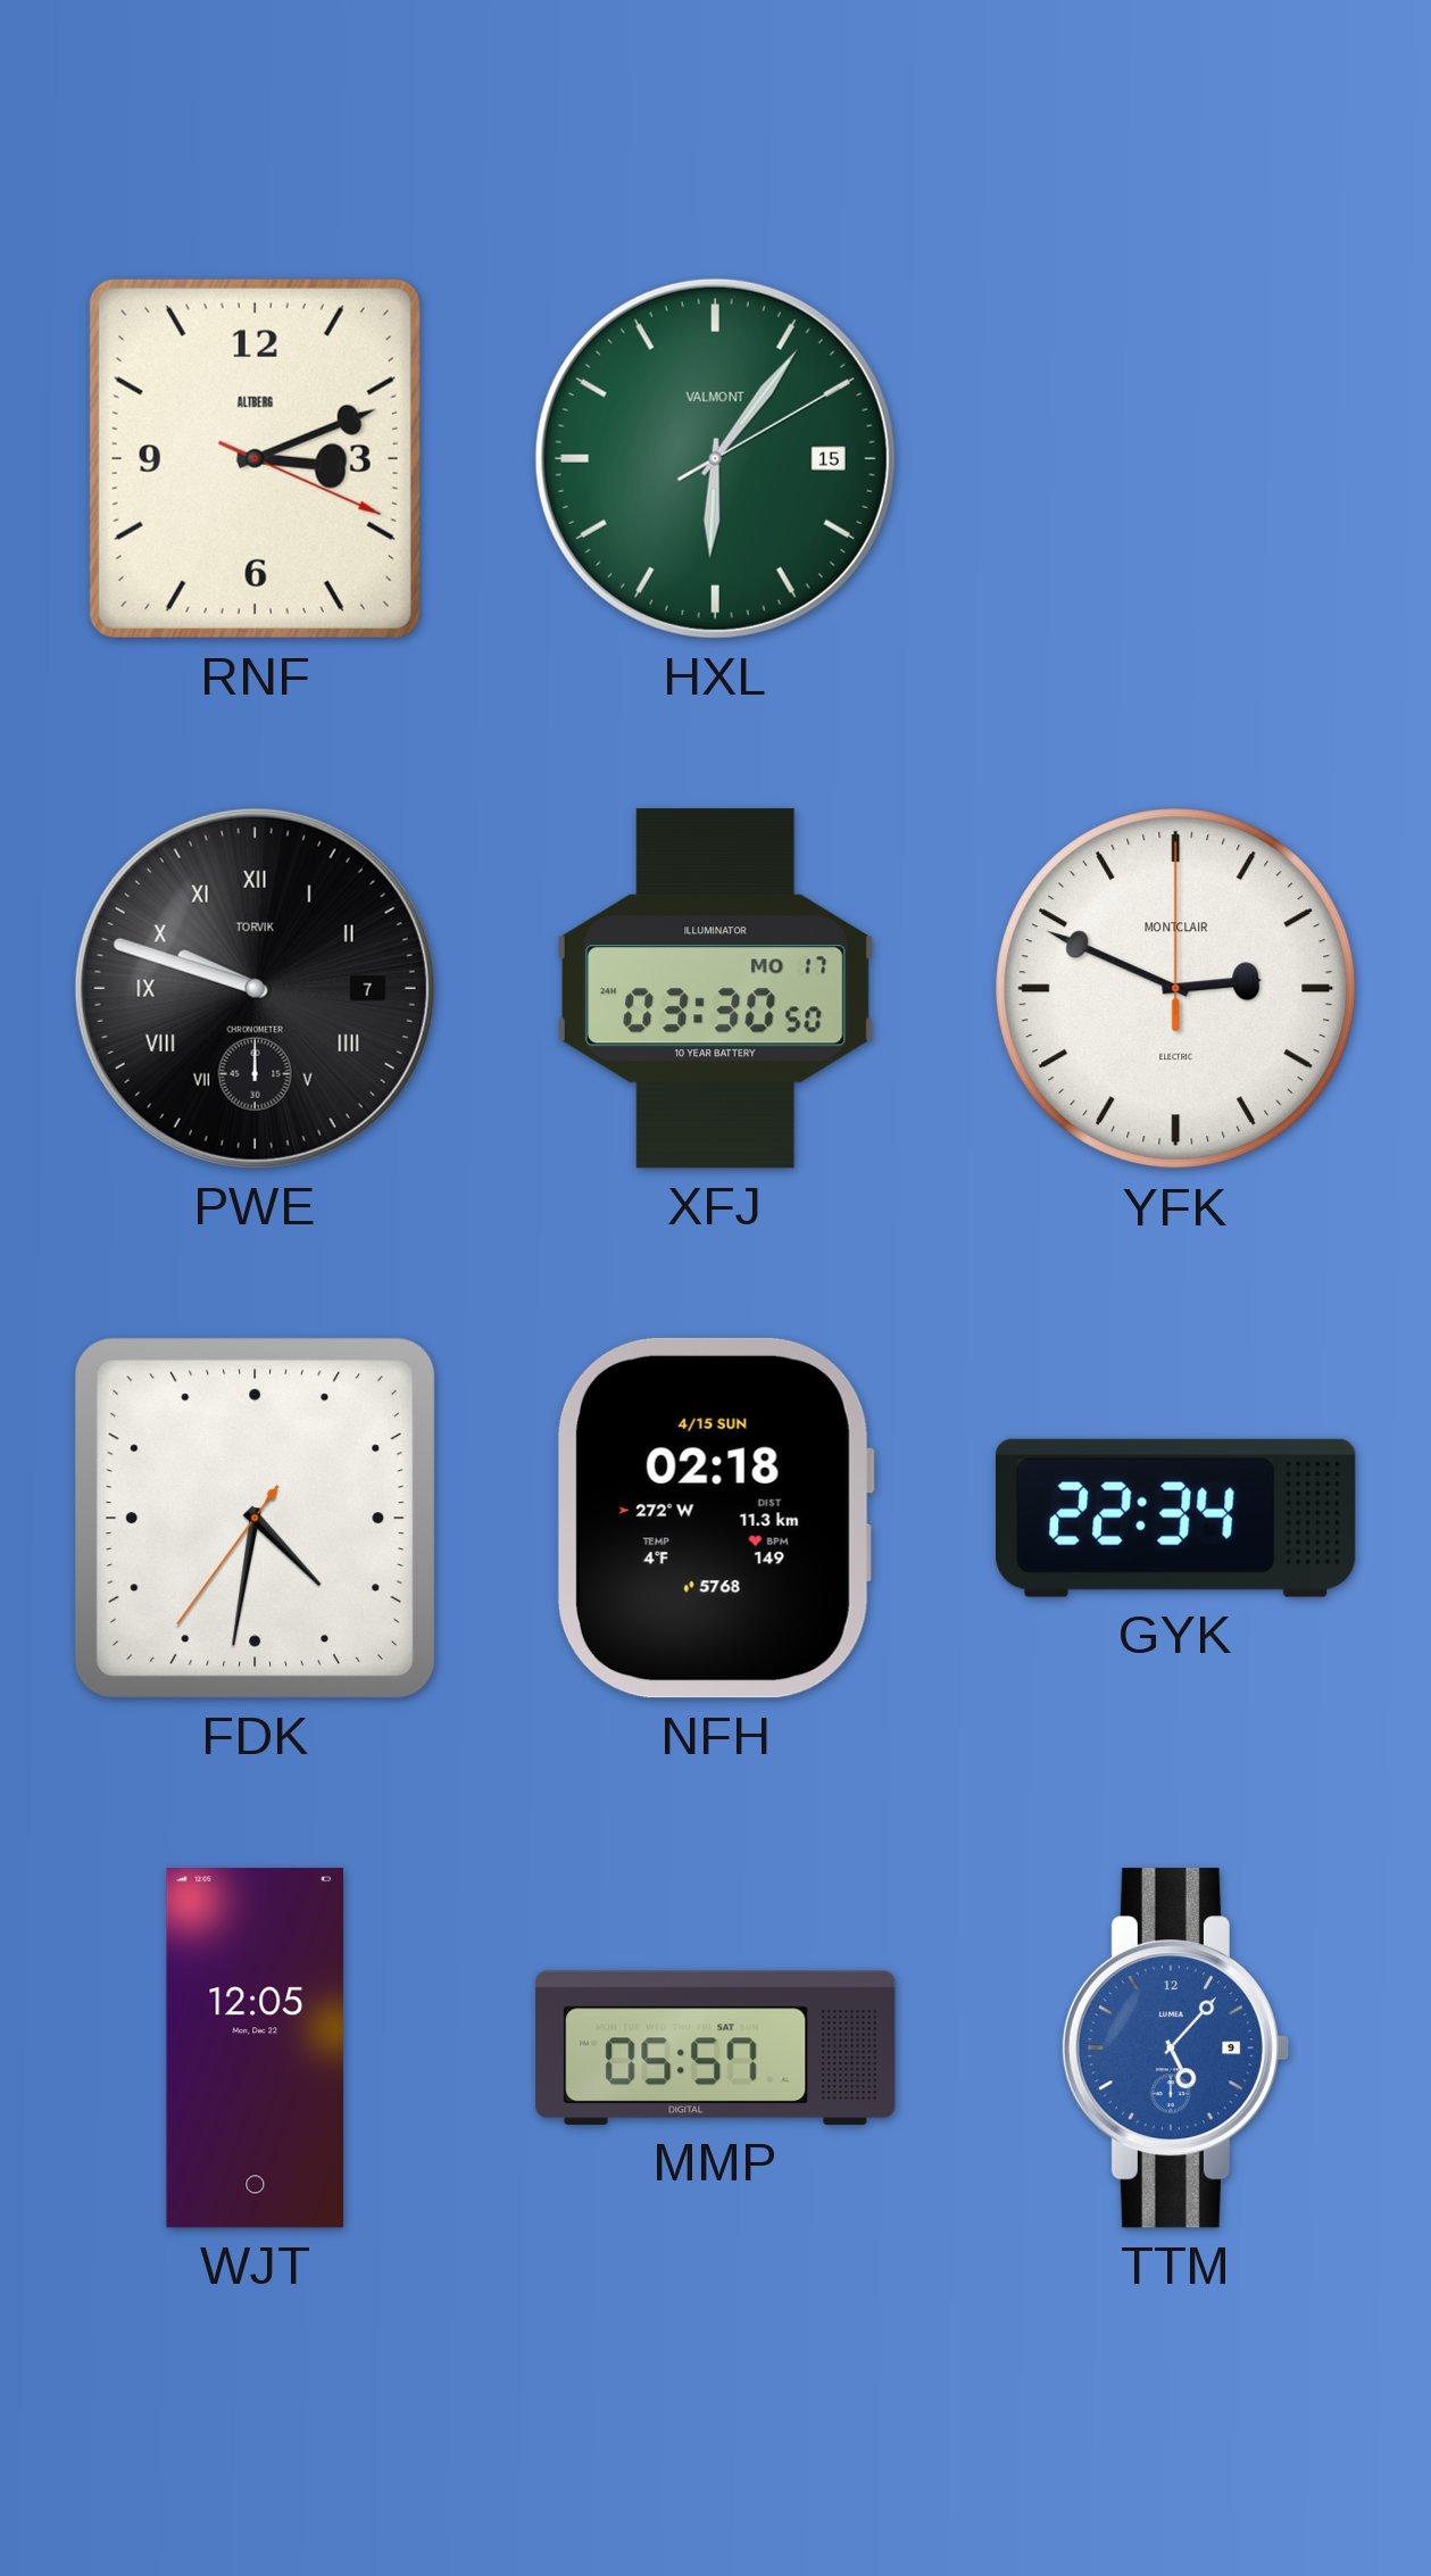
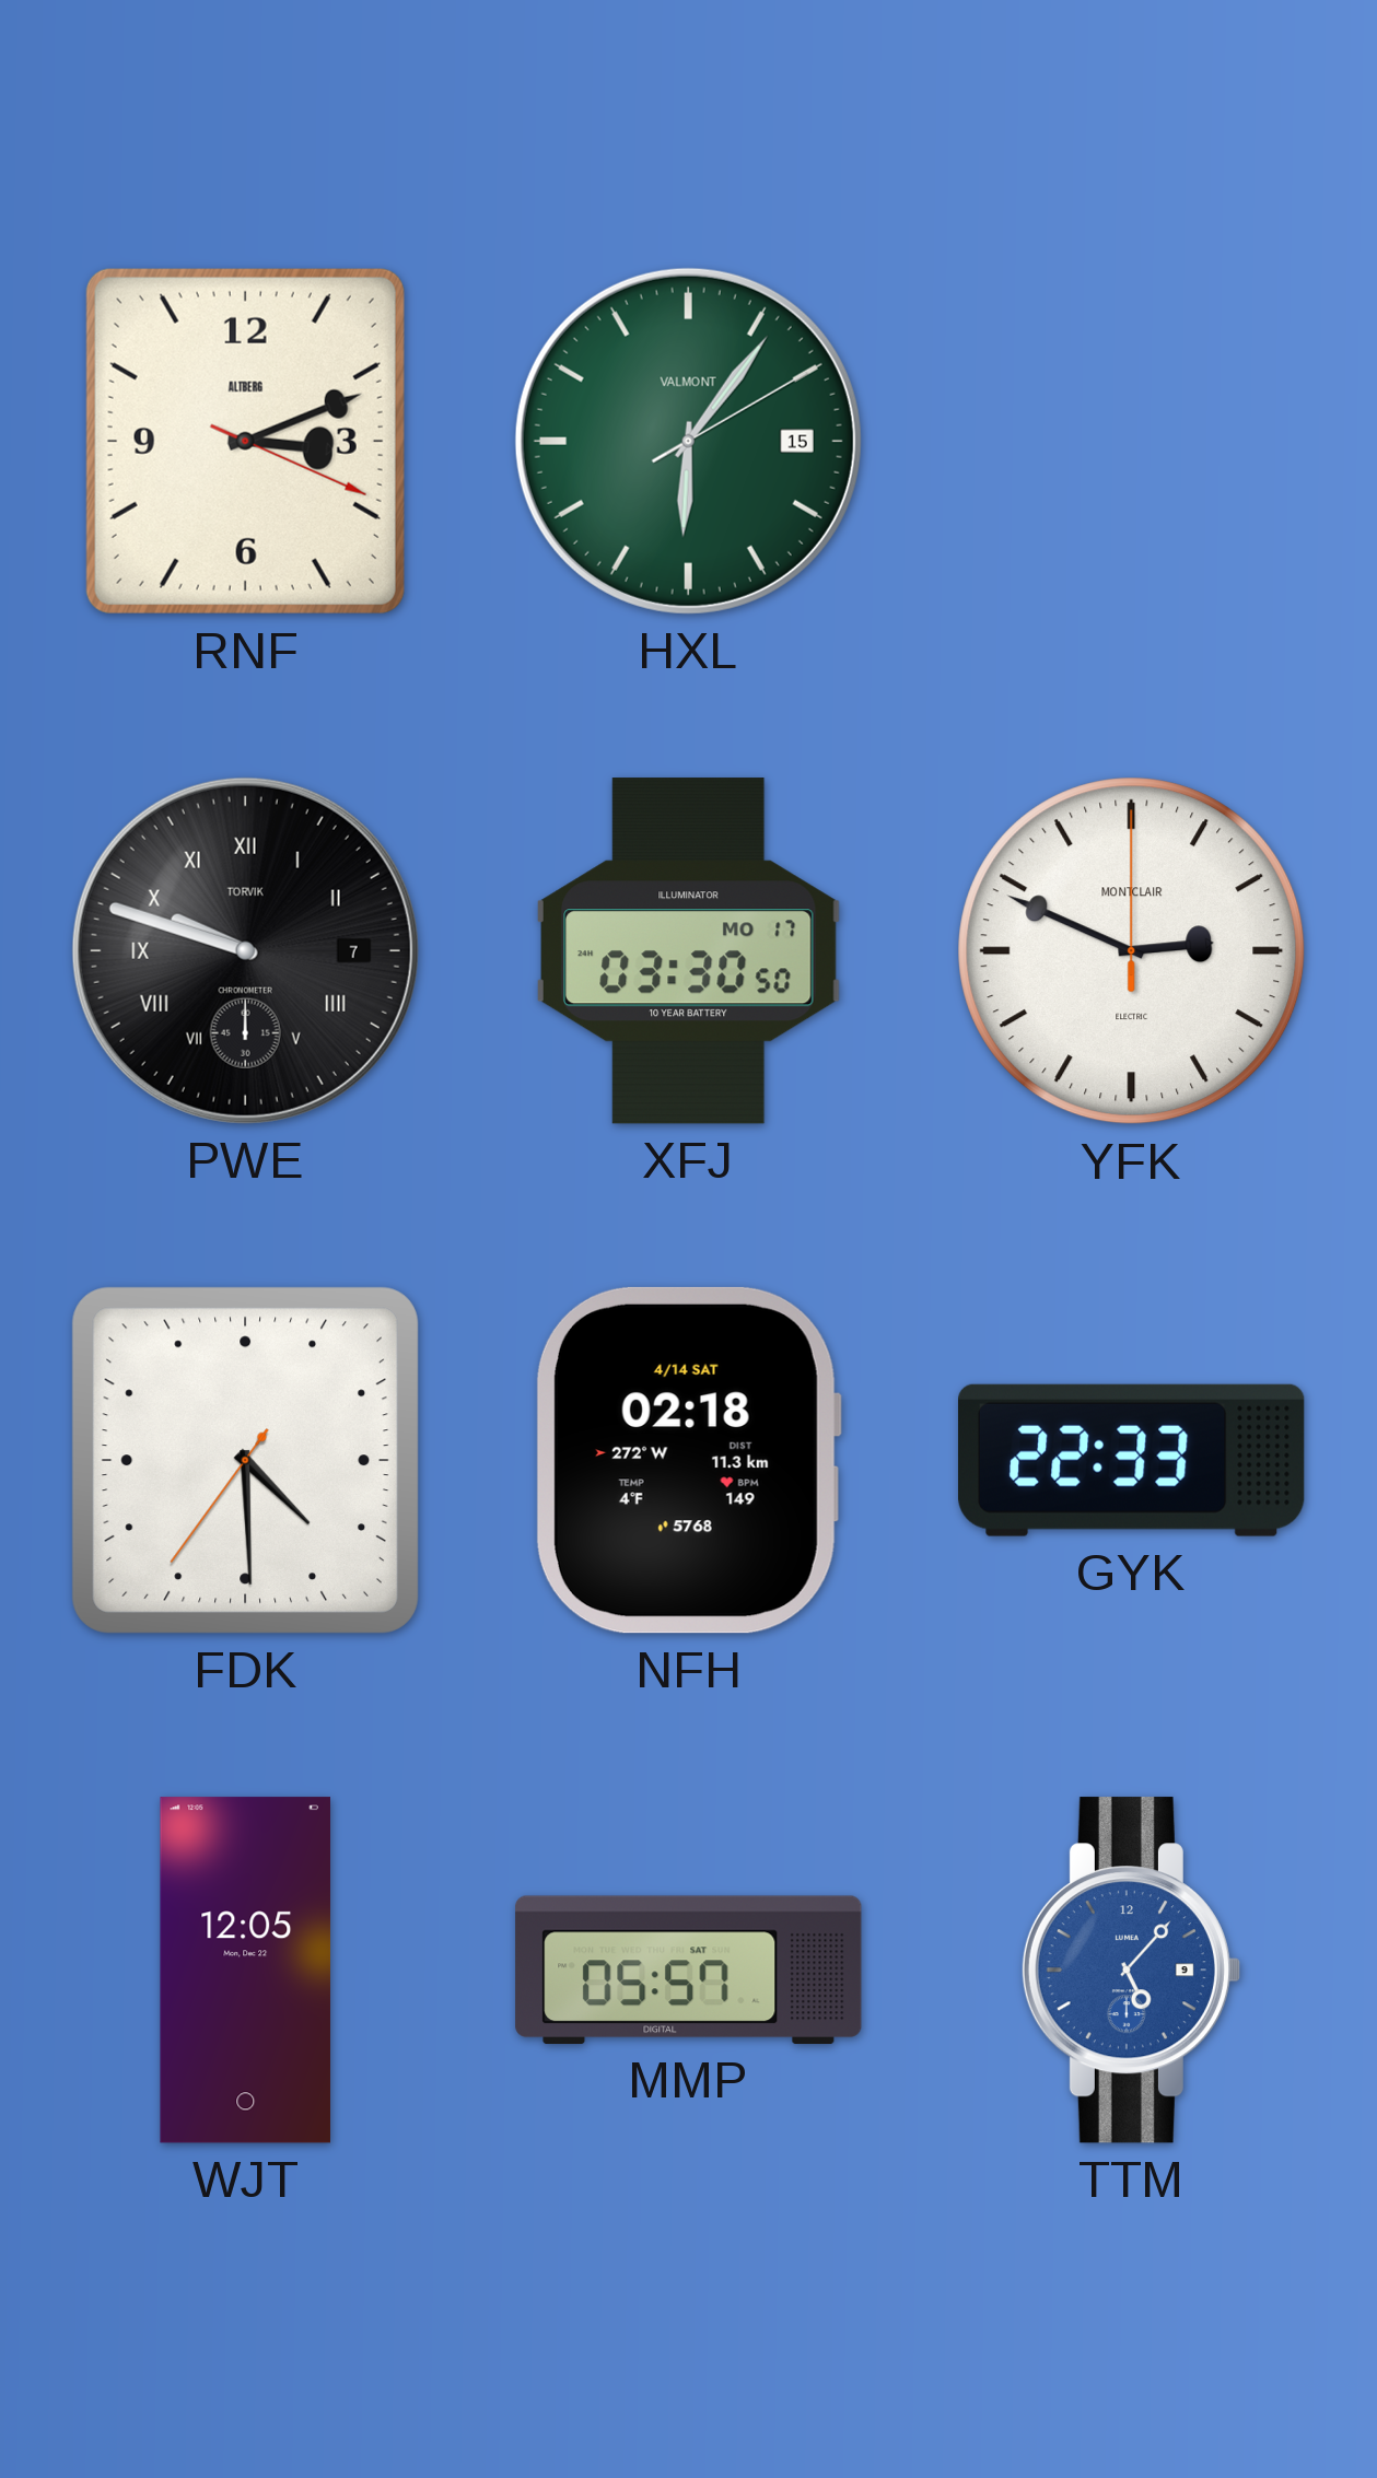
FDK: 4:31 -> 4:29
NFH date: 4/15 SUN -> 4/14 SAT
GYK: 22:34 -> 22:33
